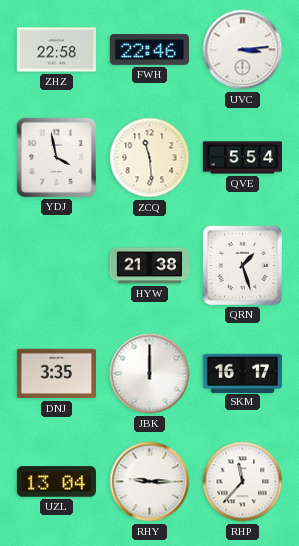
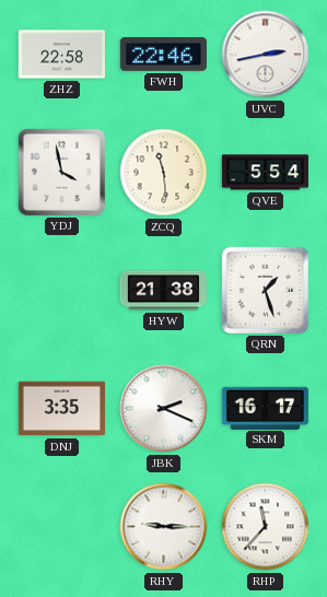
UVC: 3:14 -> 2:43
JBK: 12:00 -> 2:19
UZL: 13:04 -> none
